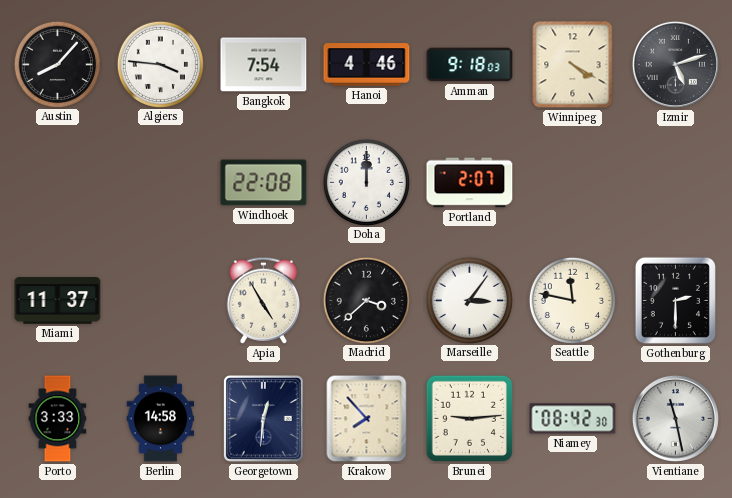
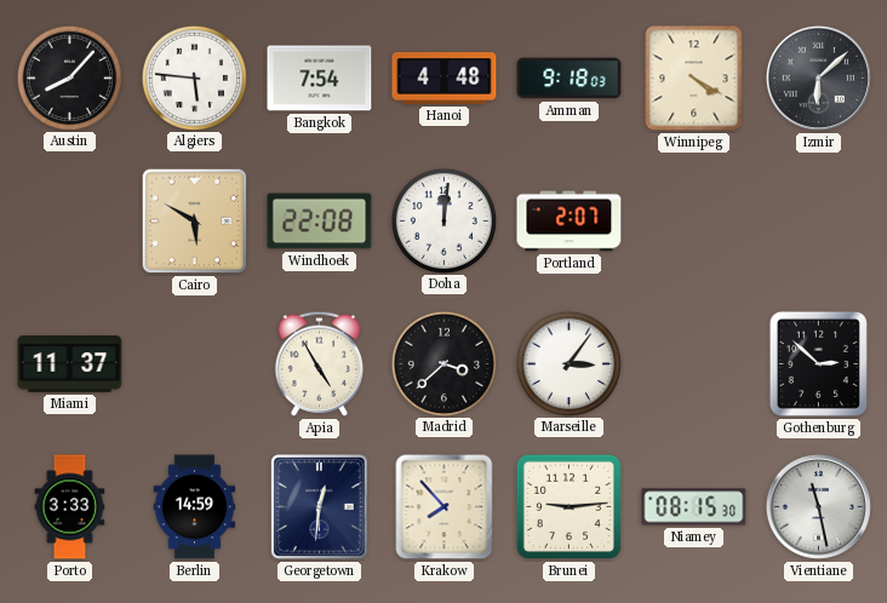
Algiers: 3:46 -> 5:46
Hanoi: 4:46 -> 4:48
Izmir: 5:12 -> 6:08
Cairo: none -> 5:50
Doha: 12:00 -> 12:01
Seattle: 11:47 -> none
Gothenburg: 2:30 -> 2:52
Berlin: 14:58 -> 14:59
Niamey: 08:42 -> 08:15
